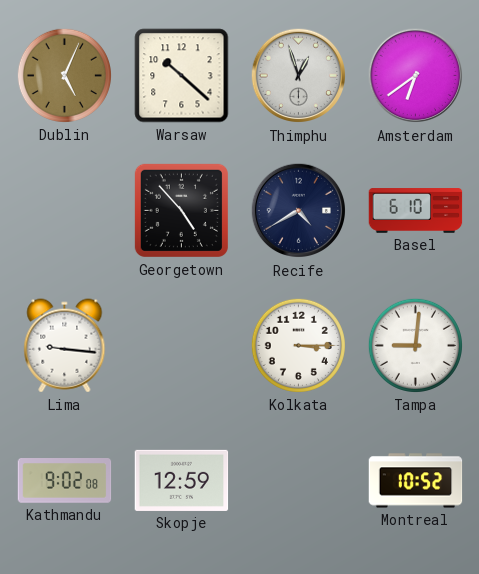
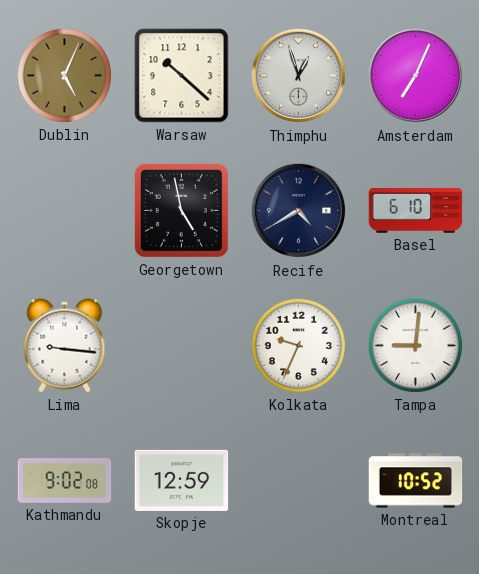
Amsterdam: 6:39 -> 7:04
Georgetown: 4:53 -> 4:58
Kolkata: 3:15 -> 9:34
